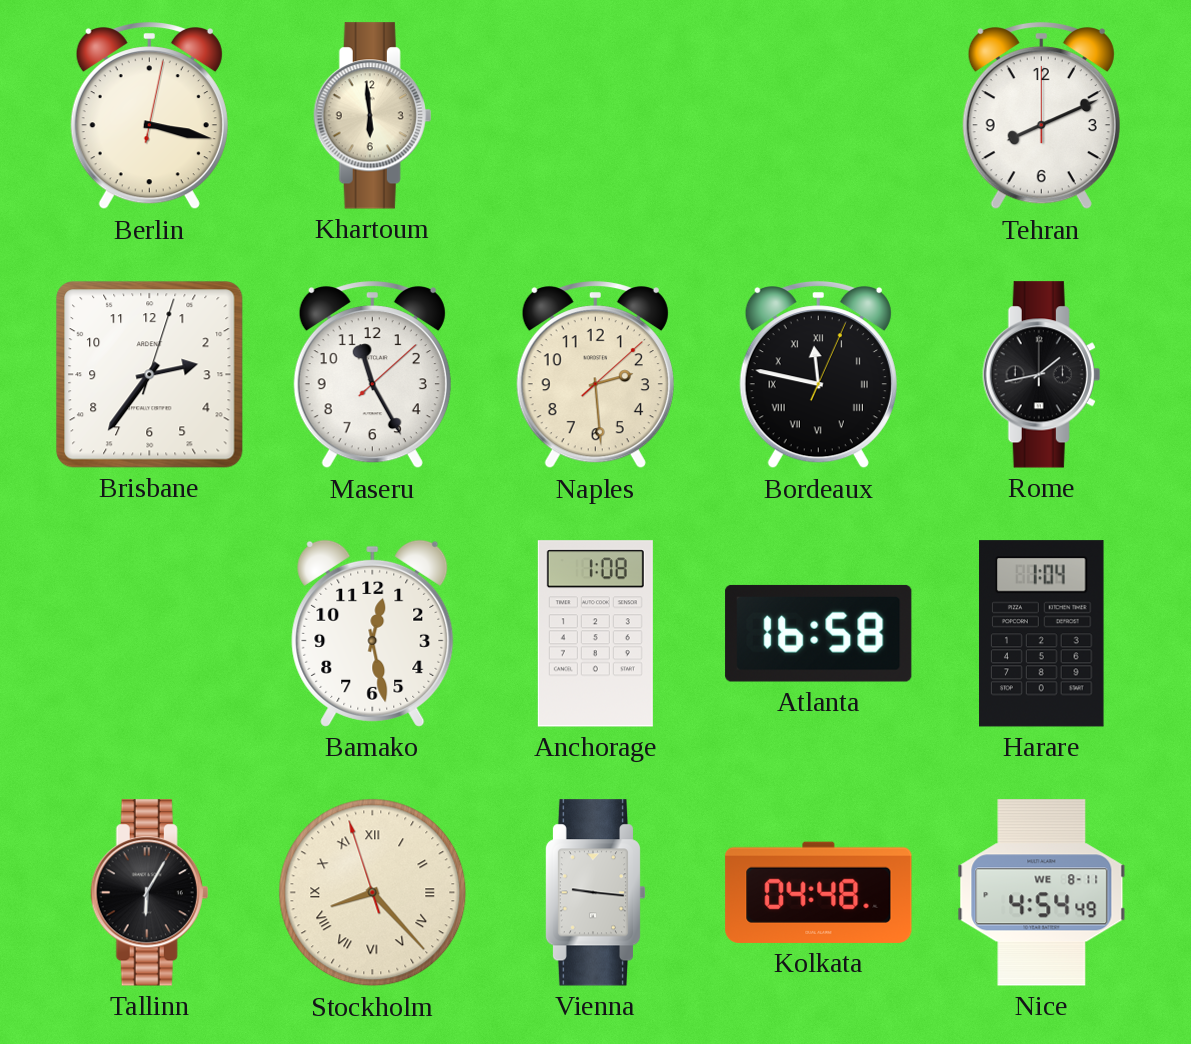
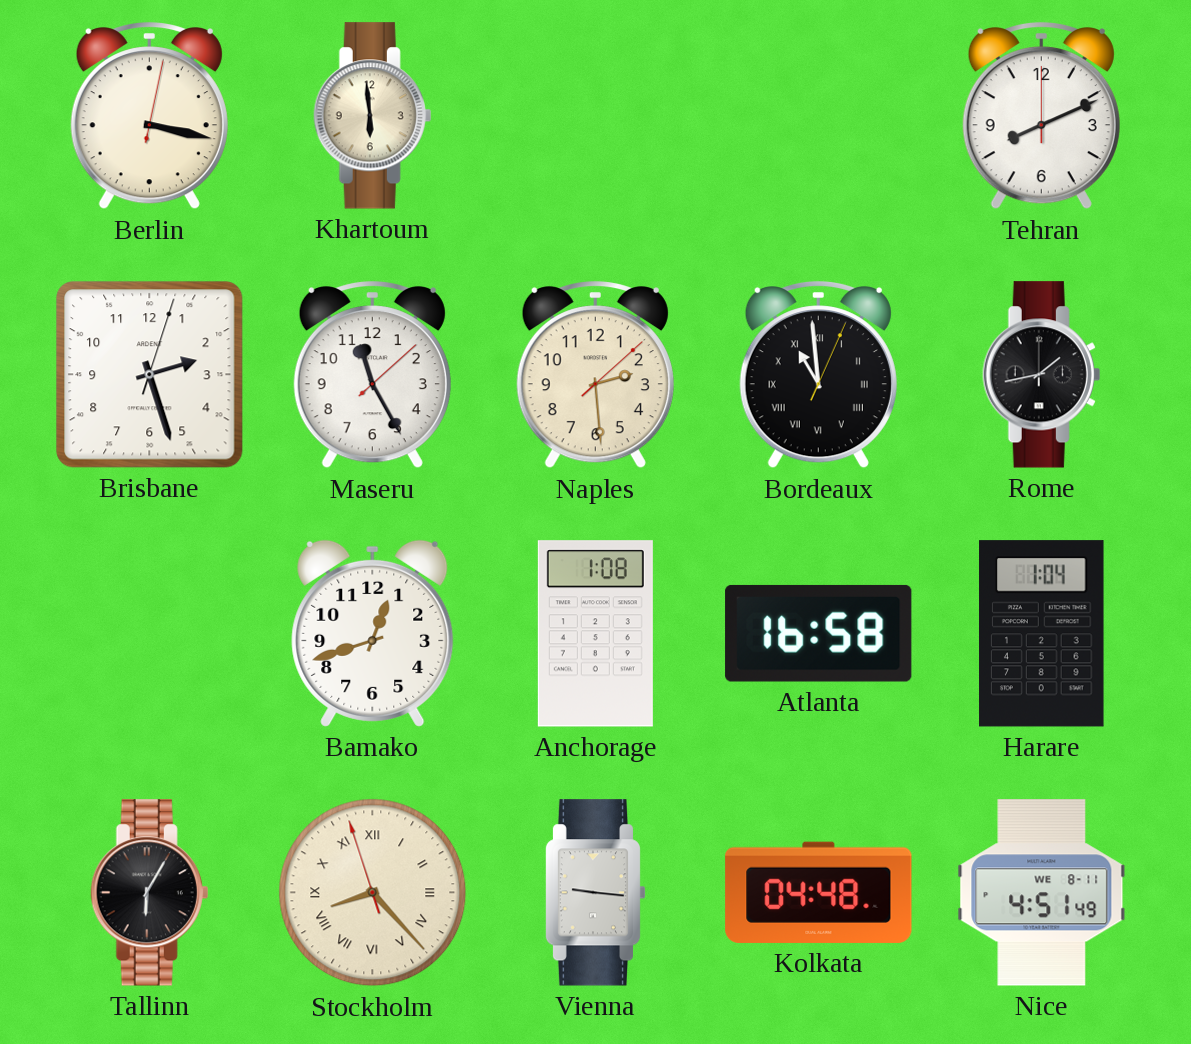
Brisbane: 2:36 -> 2:27
Bordeaux: 11:47 -> 10:59
Bamako: 12:28 -> 12:42
Nice: 4:54 -> 4:51
